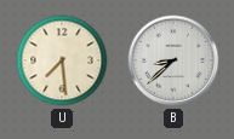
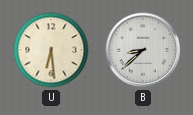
U: 7:29 -> 6:29
